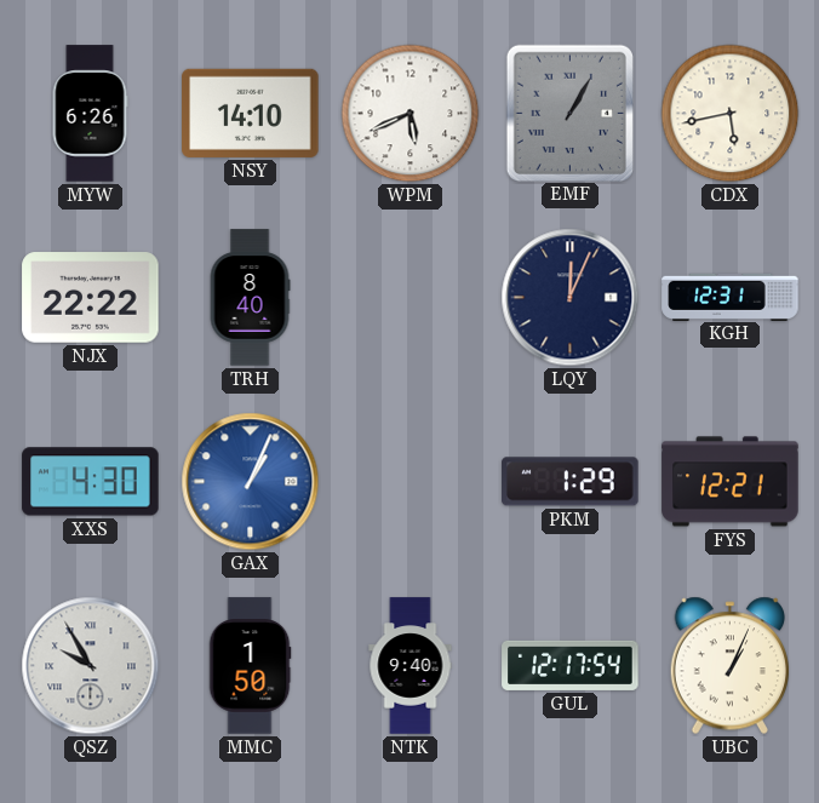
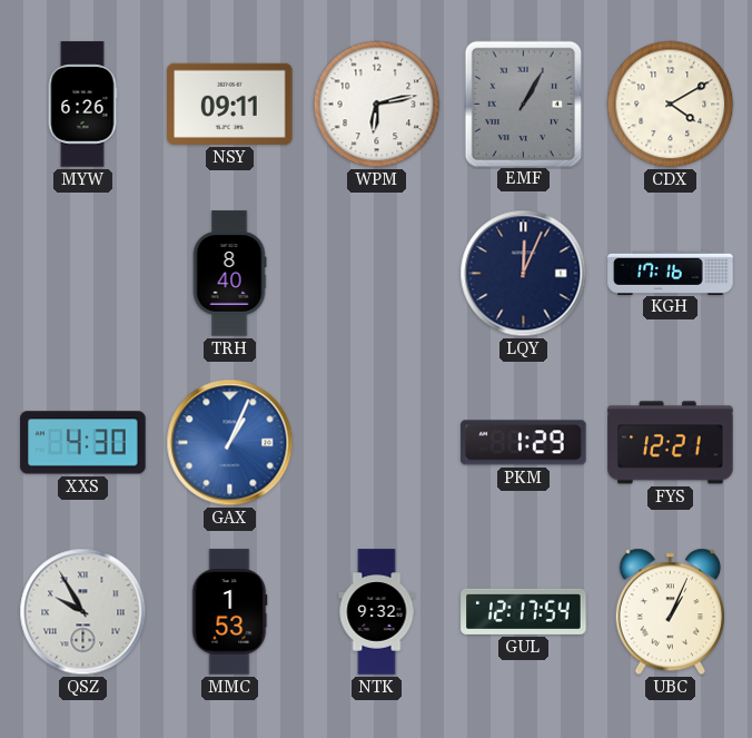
NSY: 14:10 -> 09:11
WPM: 5:41 -> 6:13
CDX: 5:43 -> 4:10
NJX: 22:22 -> none
KGH: 12:31 -> 17:16
MMC: 1:50 -> 1:53
NTK: 9:40 -> 9:32
